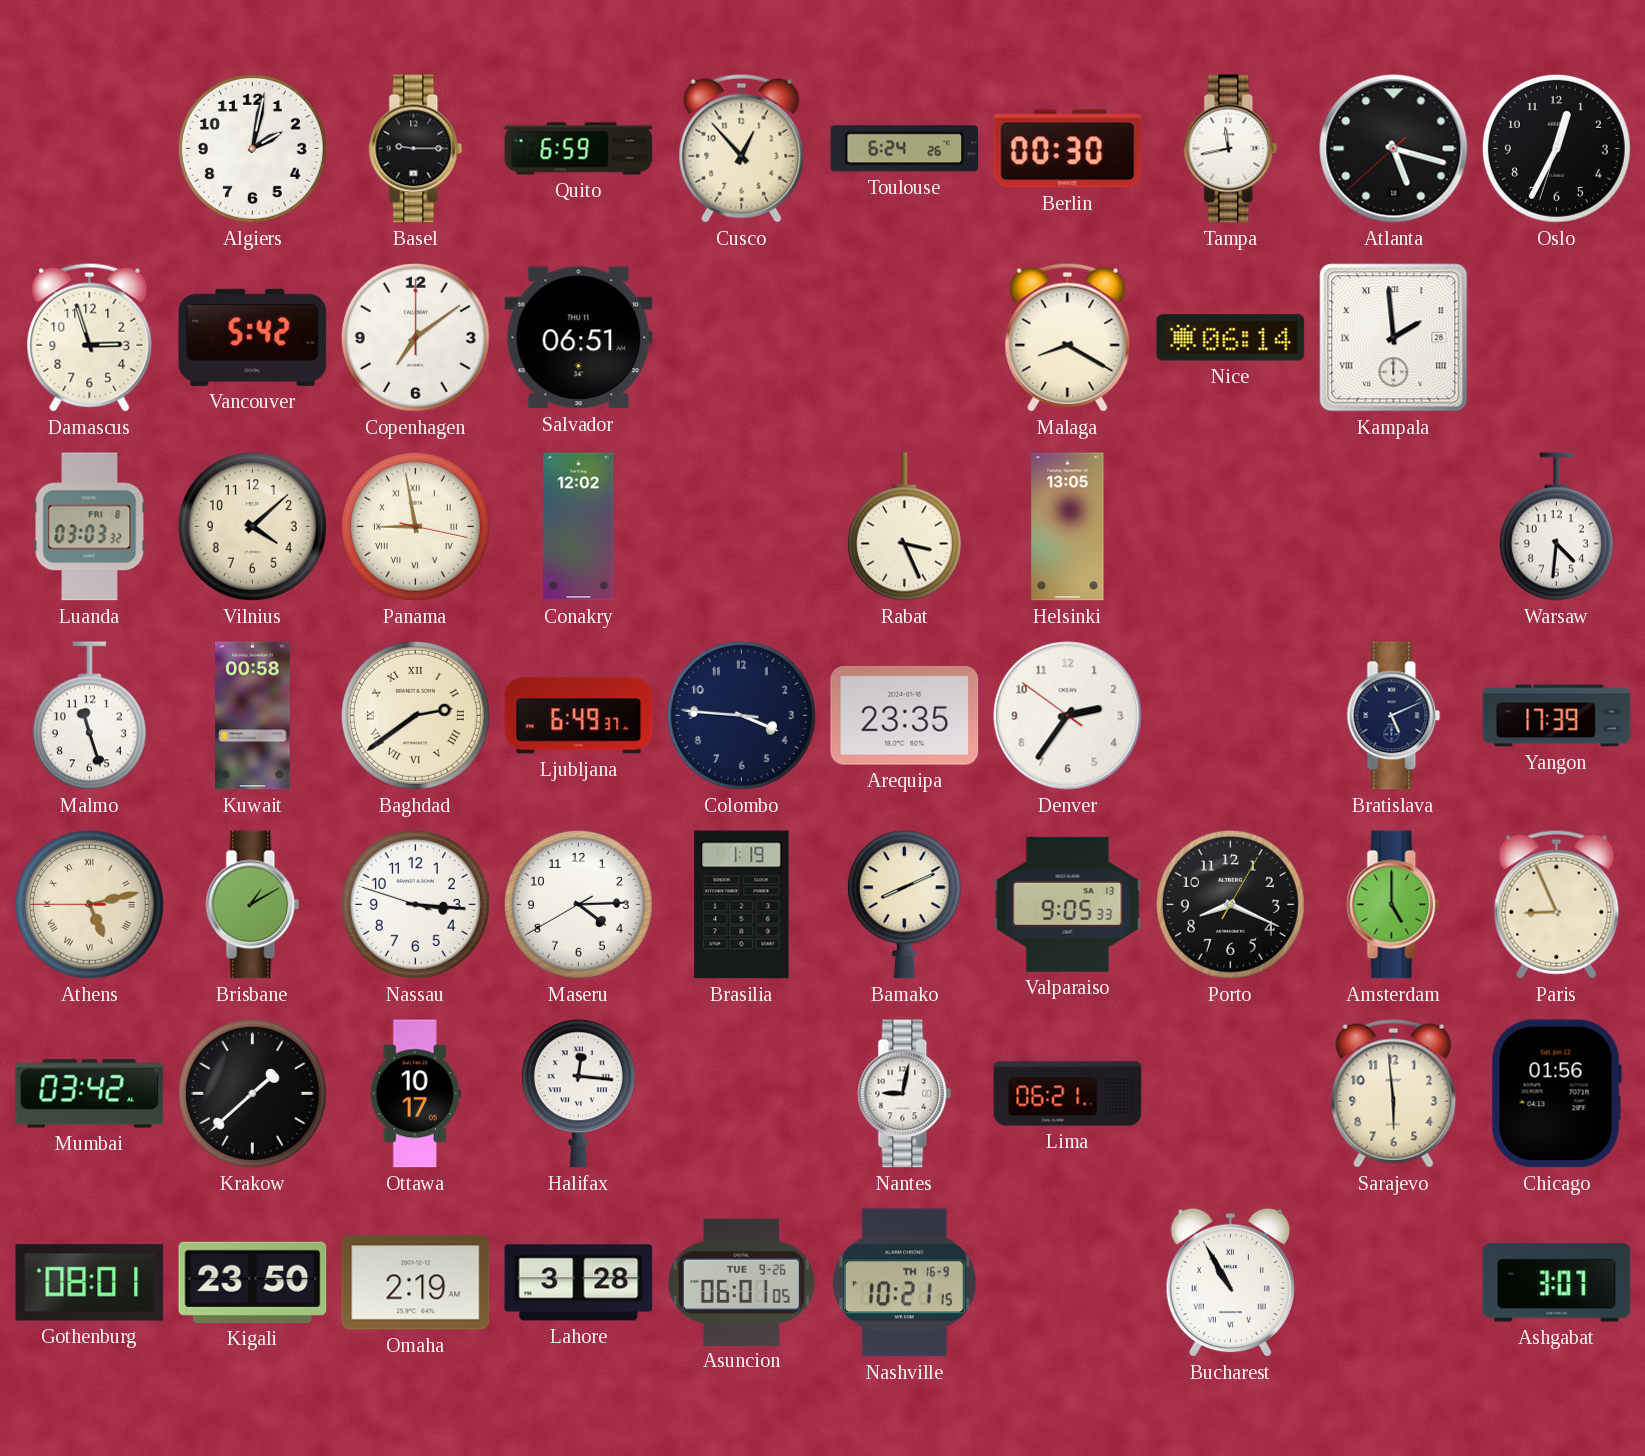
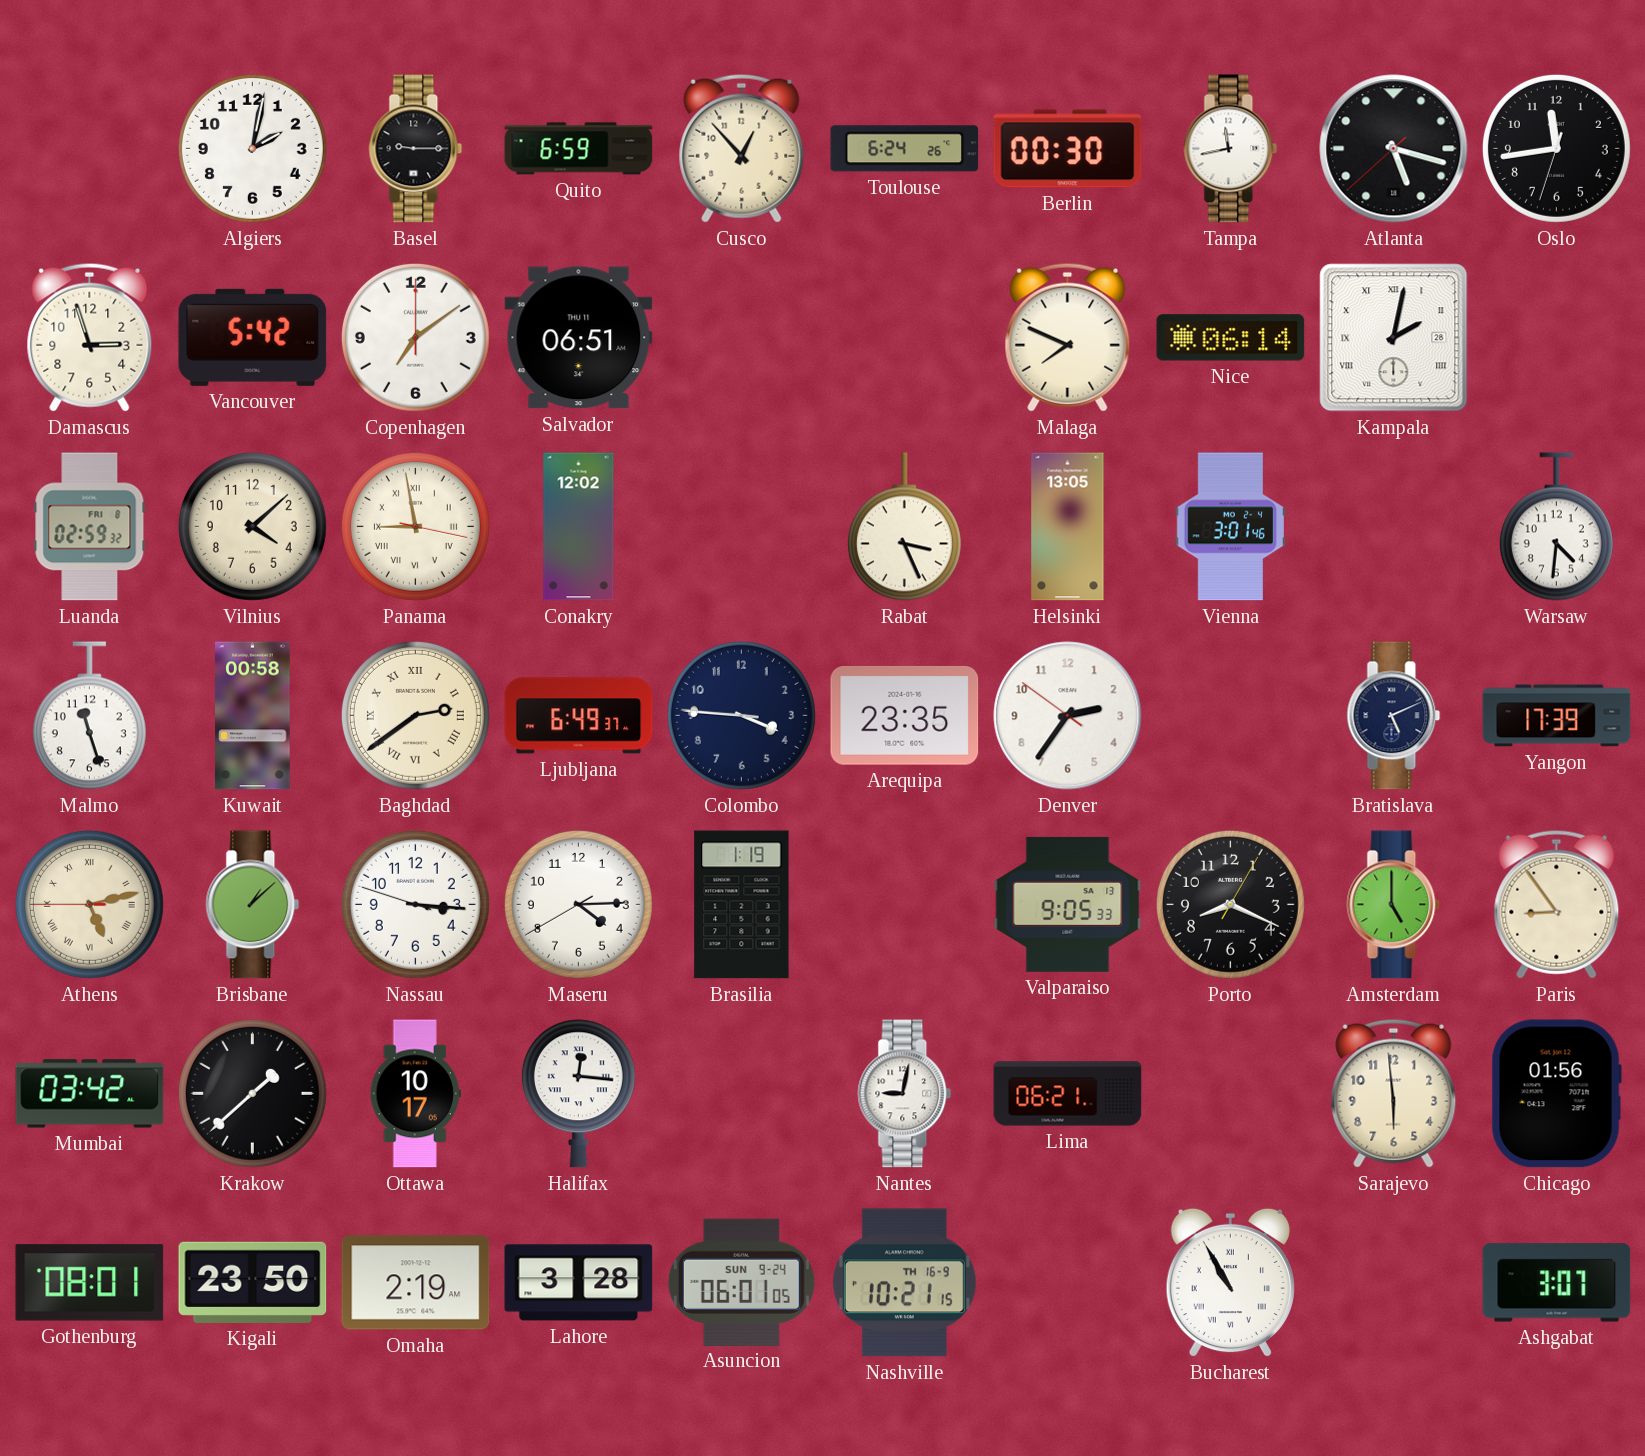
Oslo: 12:34 -> 11:43
Malaga: 8:20 -> 7:49
Kampala: 1:59 -> 2:02
Luanda: 03:03 -> 02:59
Vienna: none -> 3:01
Brisbane: 1:10 -> 1:08
Bamako: 8:11 -> none
Paris: 8:56 -> 8:54
Asuncion date: TUE 9-26 -> SUN 9-24
